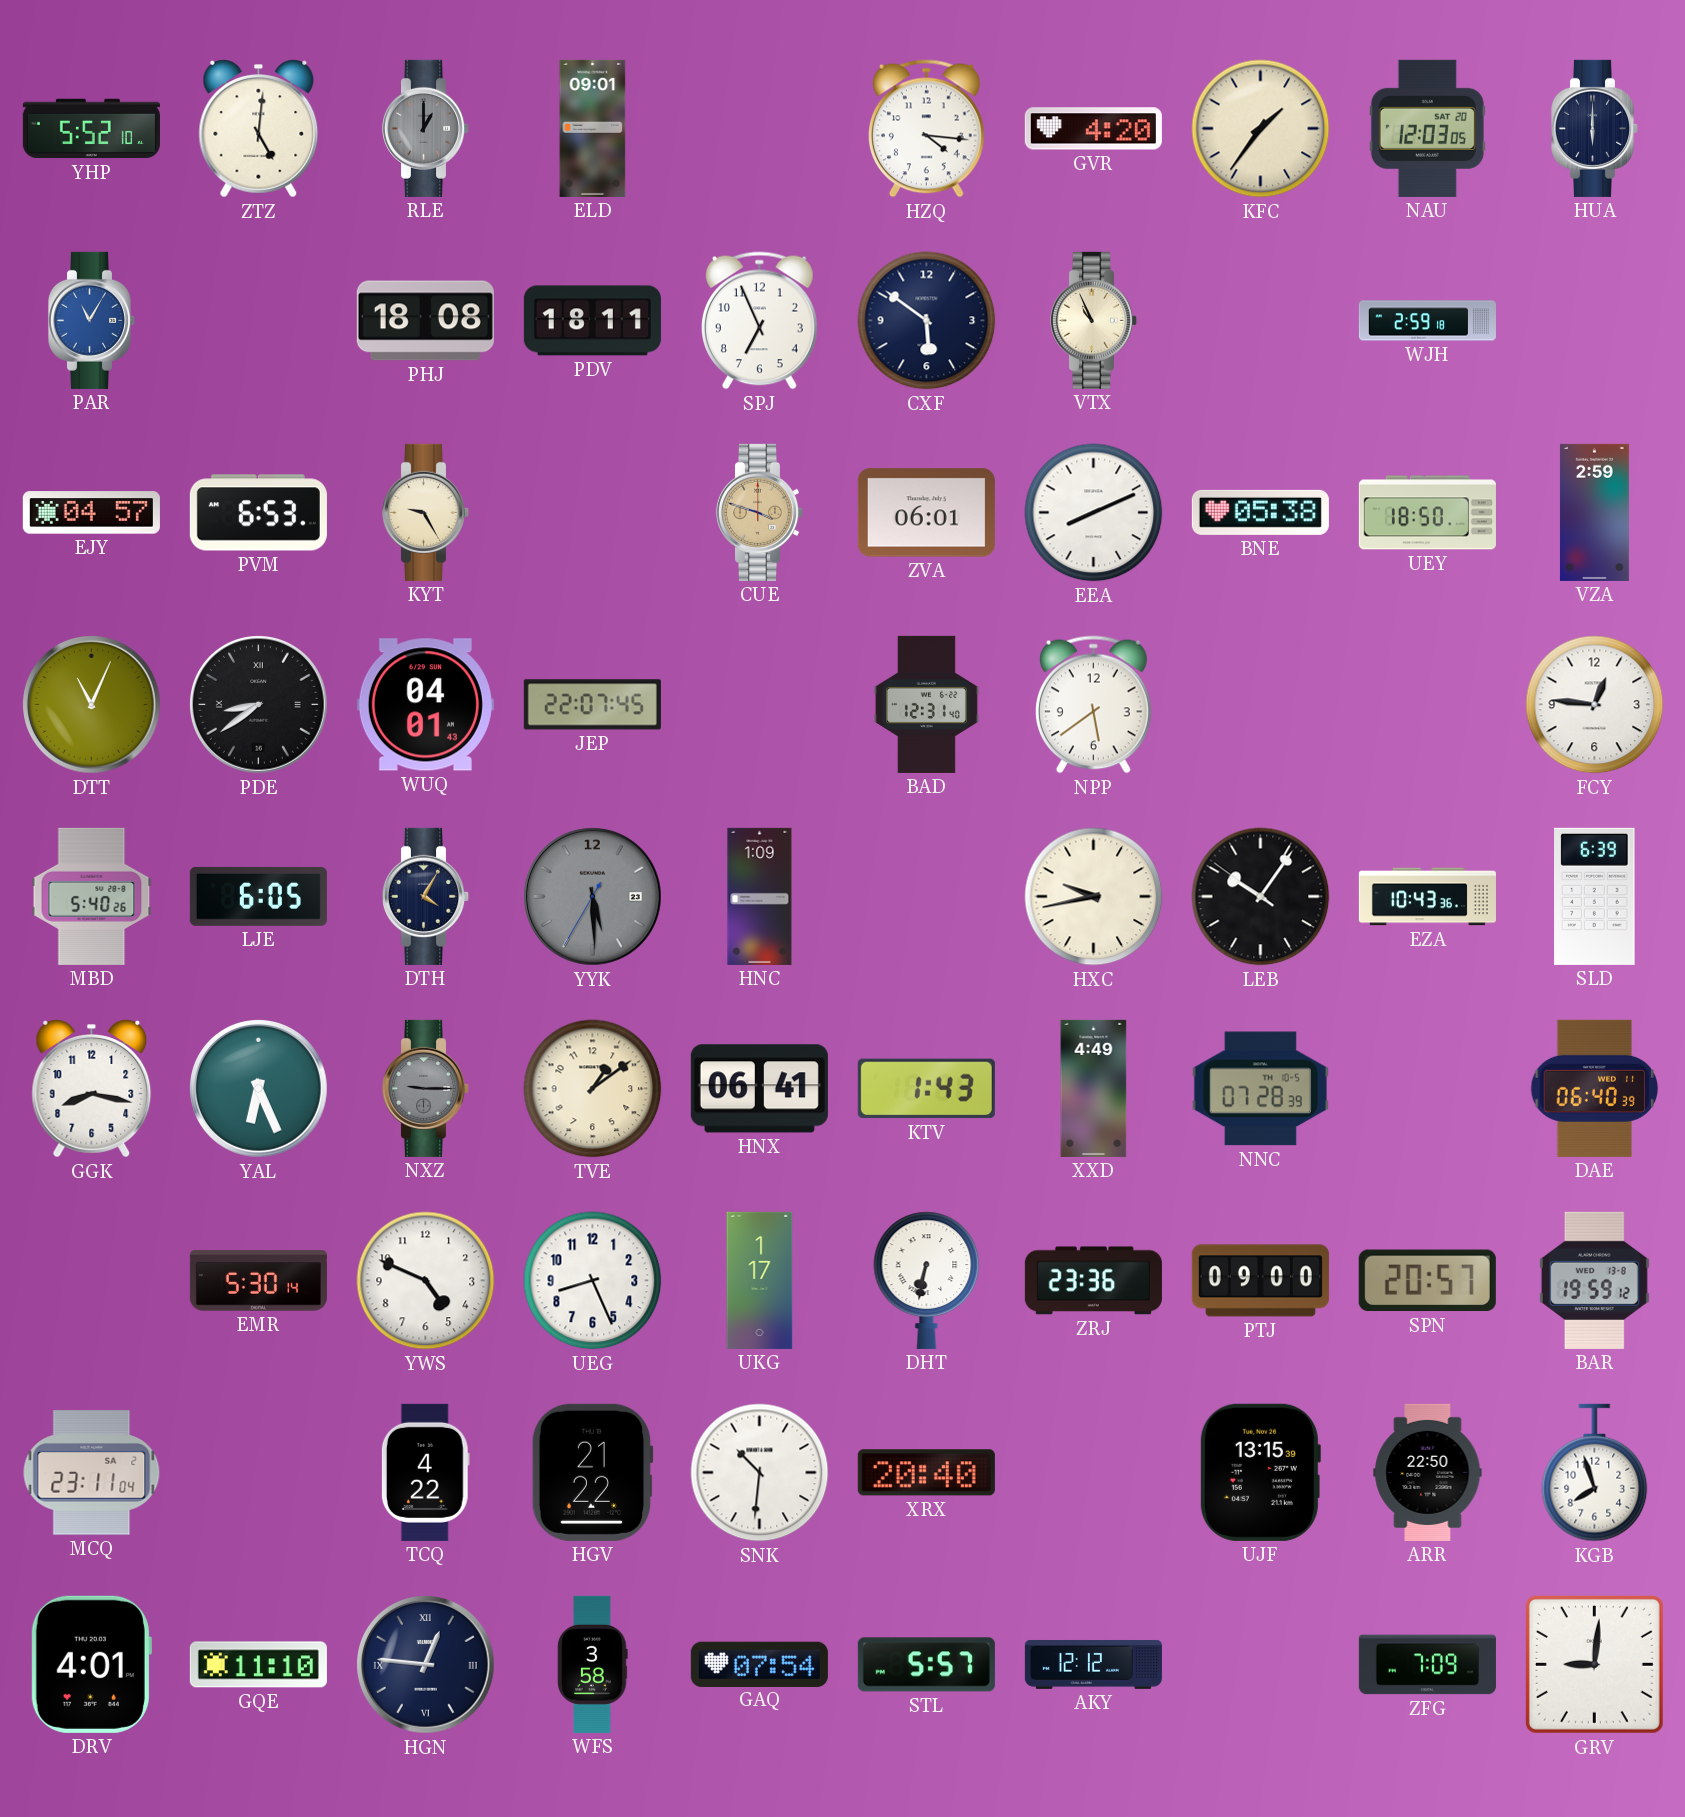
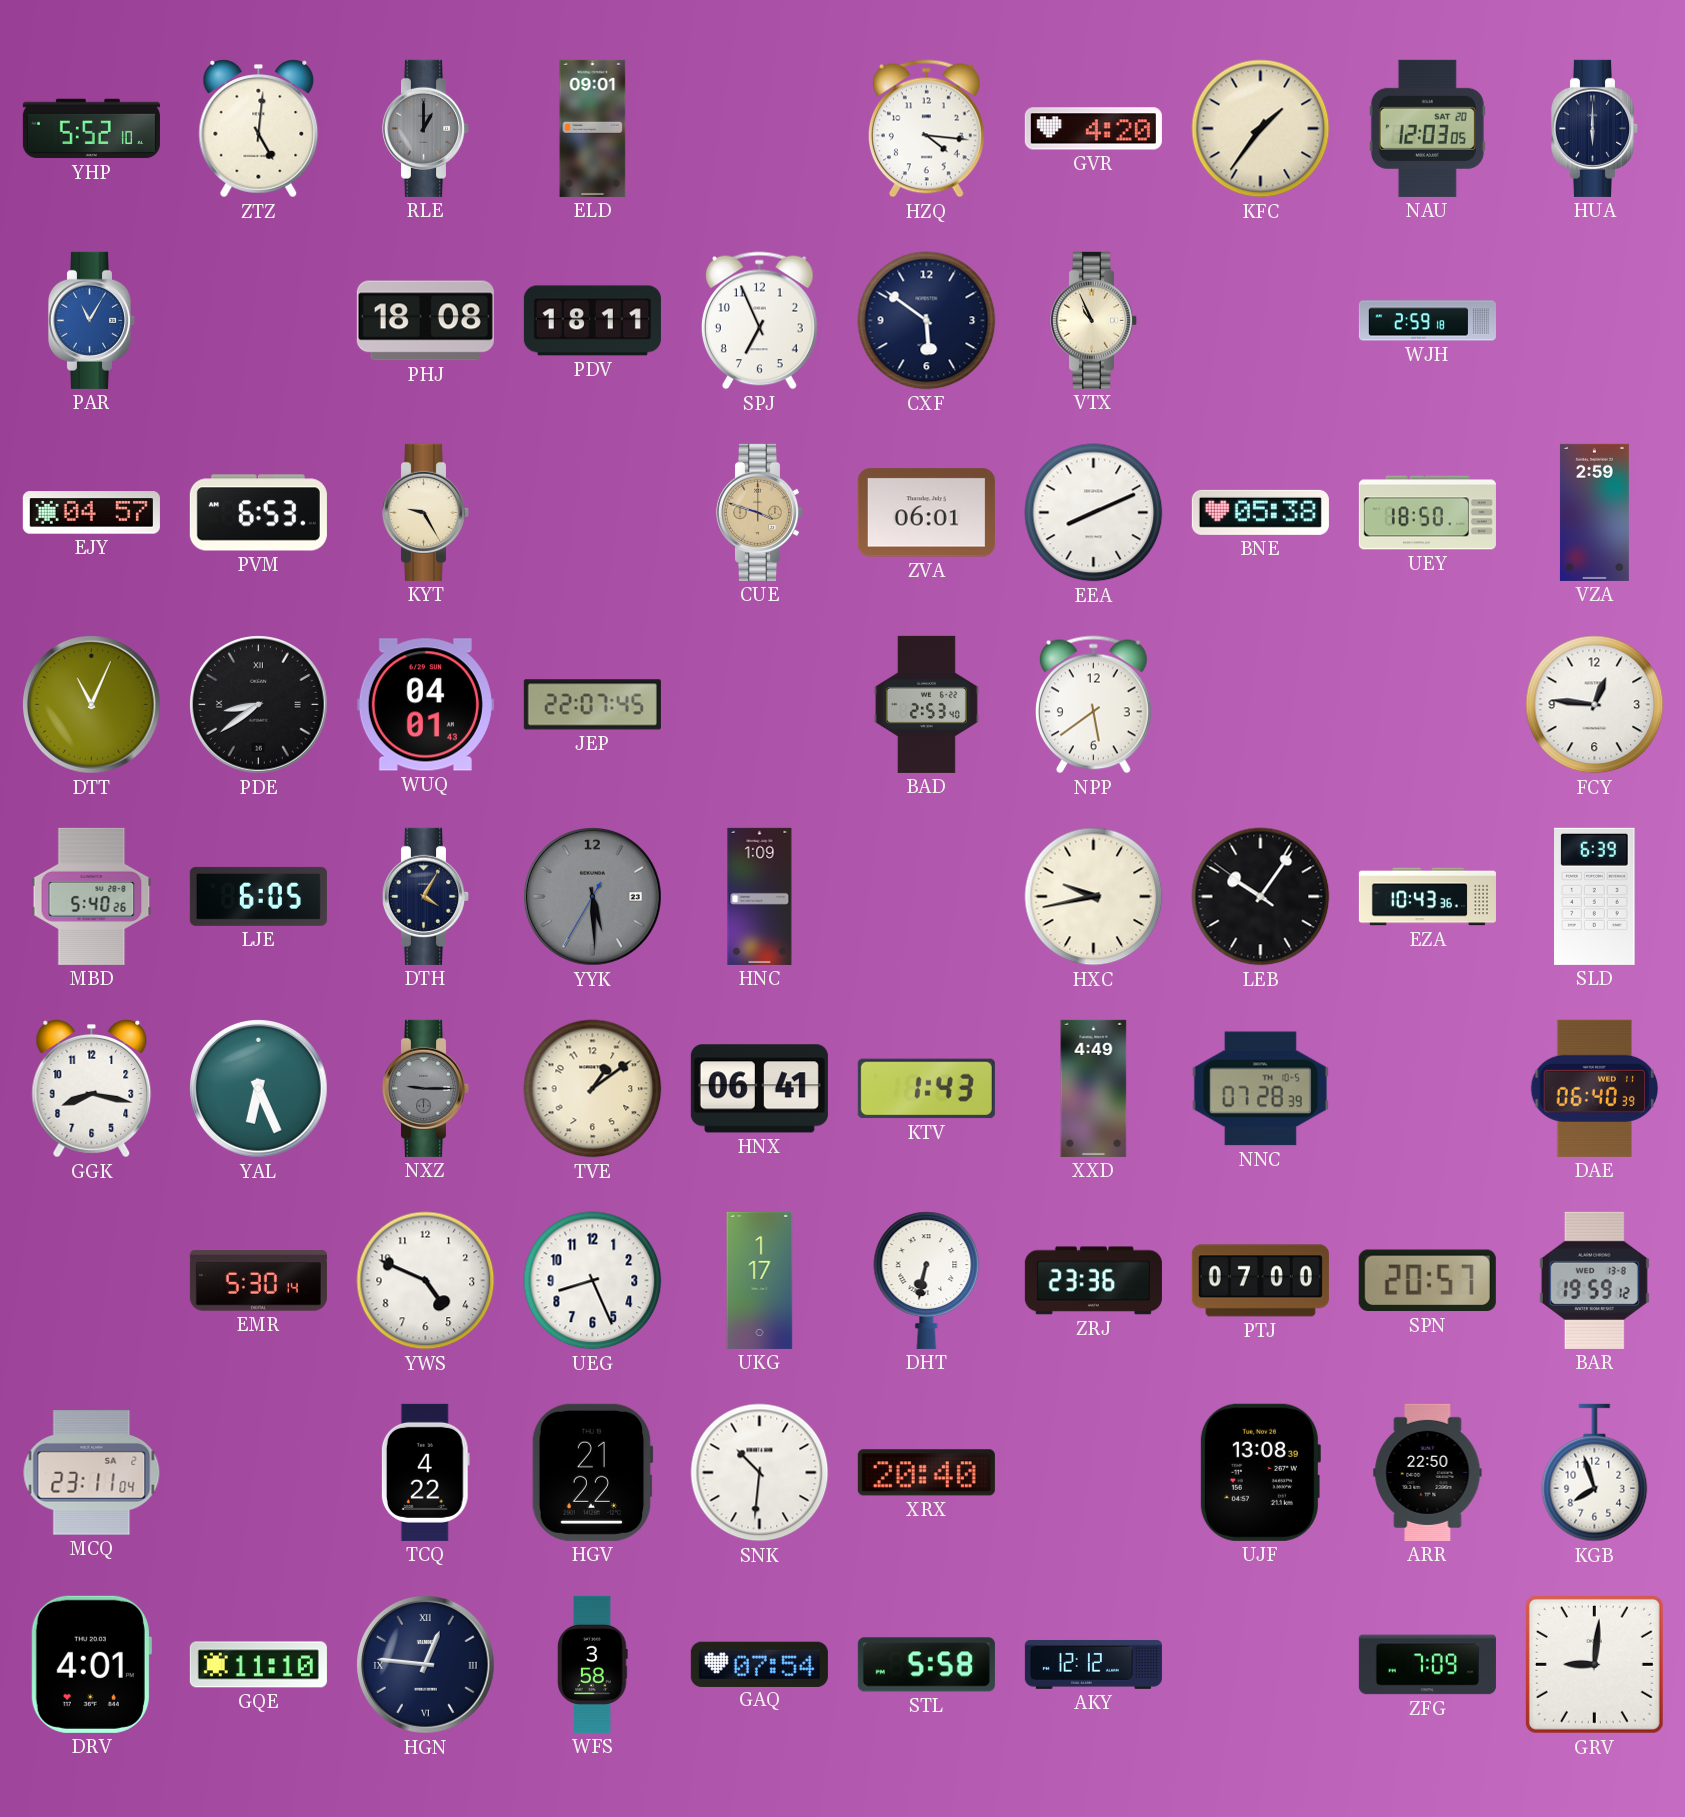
BAD: 12:31 -> 2:53
PTJ: 09:00 -> 07:00
UJF: 13:15 -> 13:08
STL: 5:57 -> 5:58
